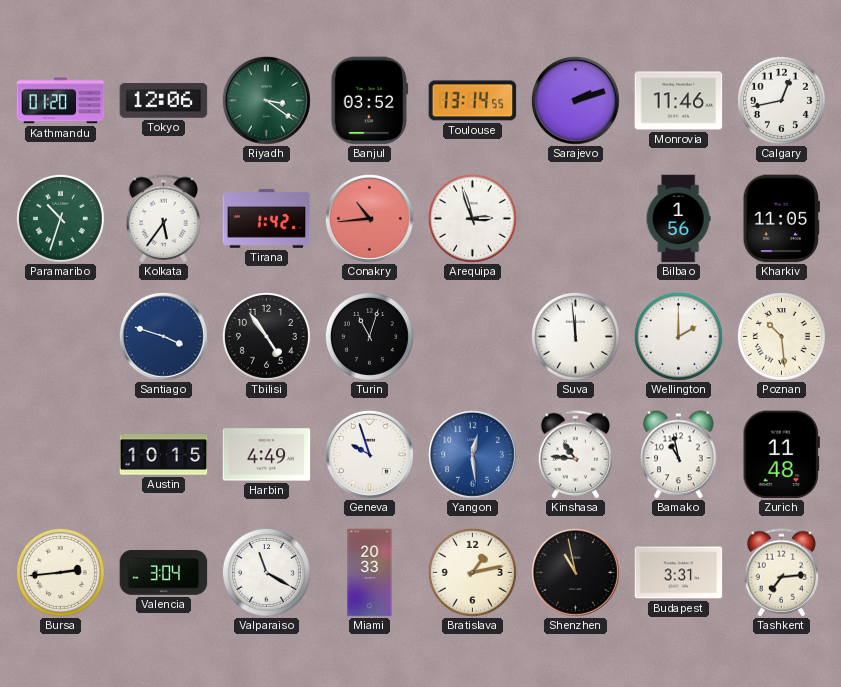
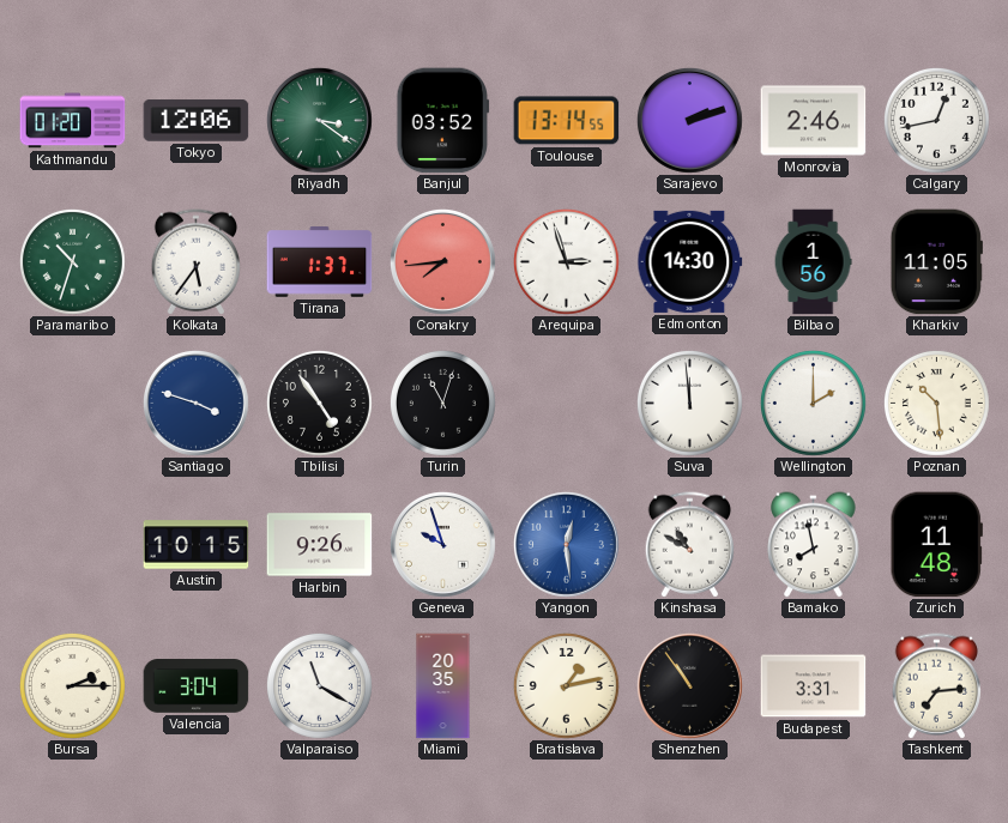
Monrovia: 11:46 -> 2:46
Tirana: 1:42 -> 1:37
Conakry: 10:44 -> 7:44
Edmonton: none -> 14:30
Harbin: 4:49 -> 9:26
Kinshasa: 10:46 -> 10:50
Bamako: 10:58 -> 7:58
Bursa: 2:44 -> 2:15
Miami: 20:33 -> 20:35
Shenzhen: 10:58 -> 10:54
